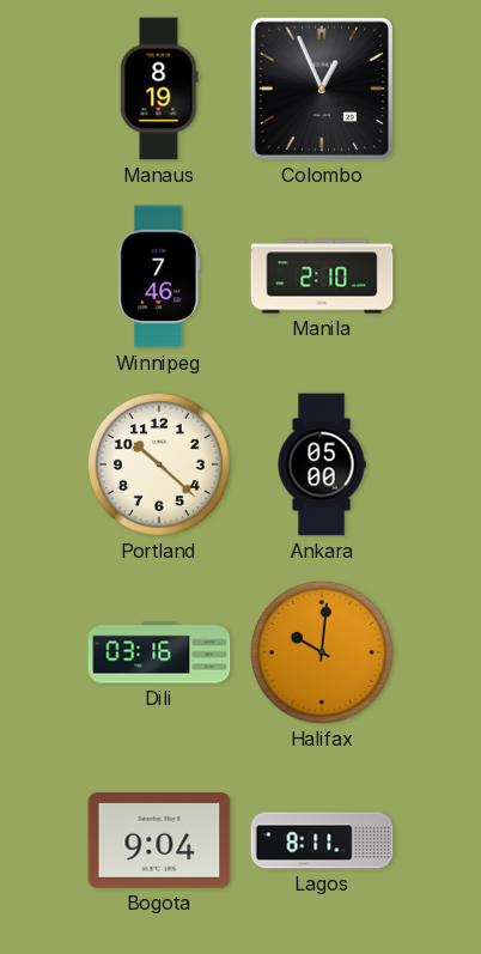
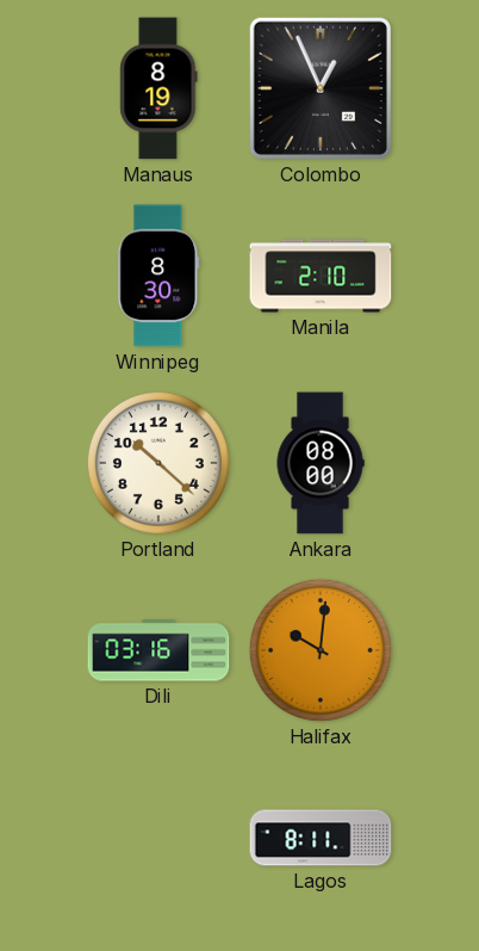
Winnipeg: 7:46 -> 8:30
Ankara: 05:00 -> 08:00
Bogota: 9:04 -> none
